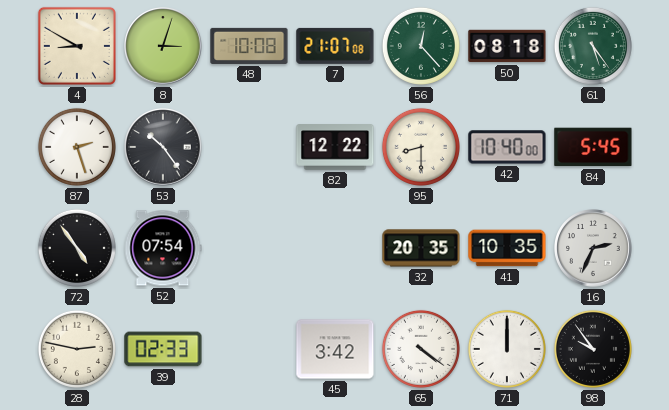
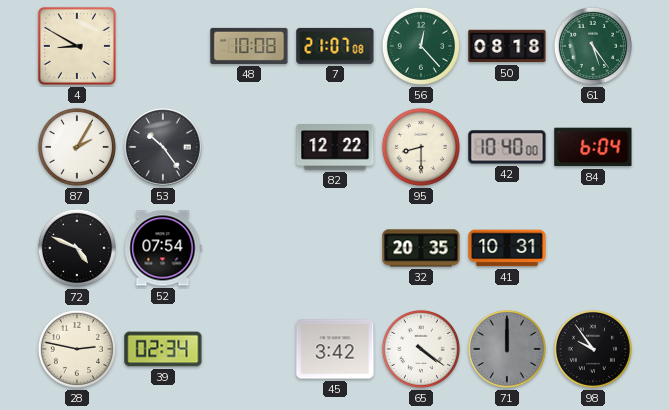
8: 3:03 -> none
87: 2:27 -> 2:05
84: 5:45 -> 6:04
72: 4:54 -> 4:49
41: 10:35 -> 10:31
16: 2:34 -> none
39: 02:33 -> 02:34
71 dial: white -> grey
